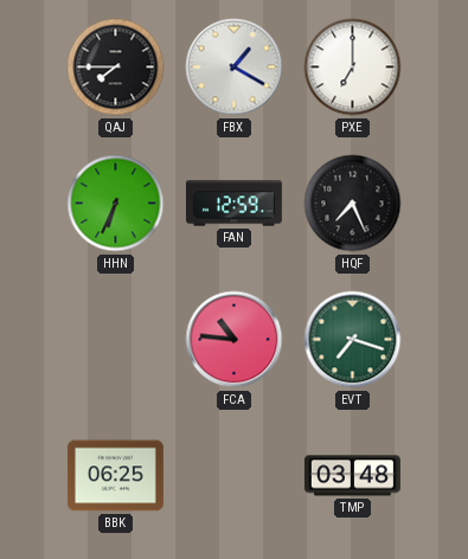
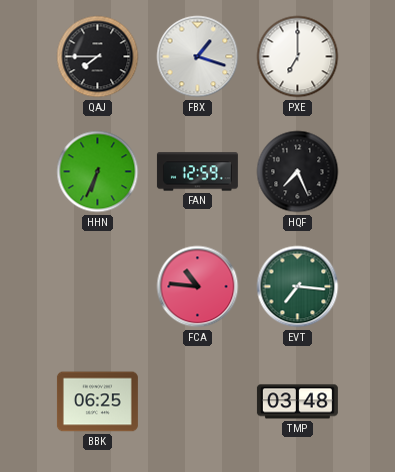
FBX: 1:20 -> 1:18
EVT: 7:18 -> 7:16
